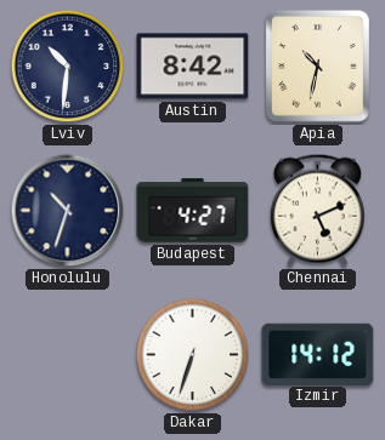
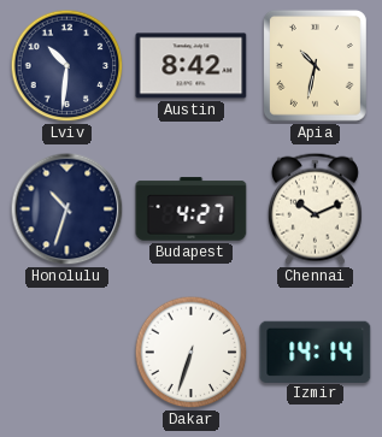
Chennai: 5:11 -> 10:11
Izmir: 14:12 -> 14:14
